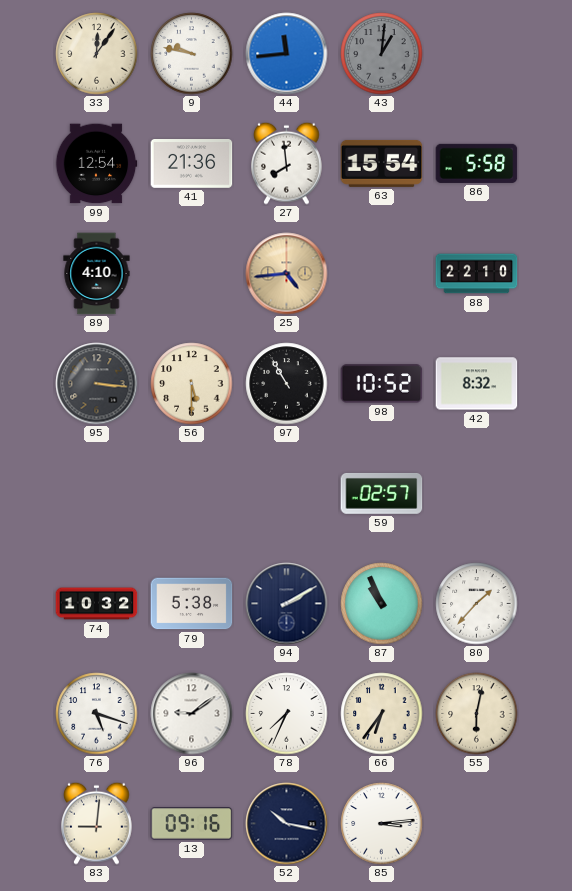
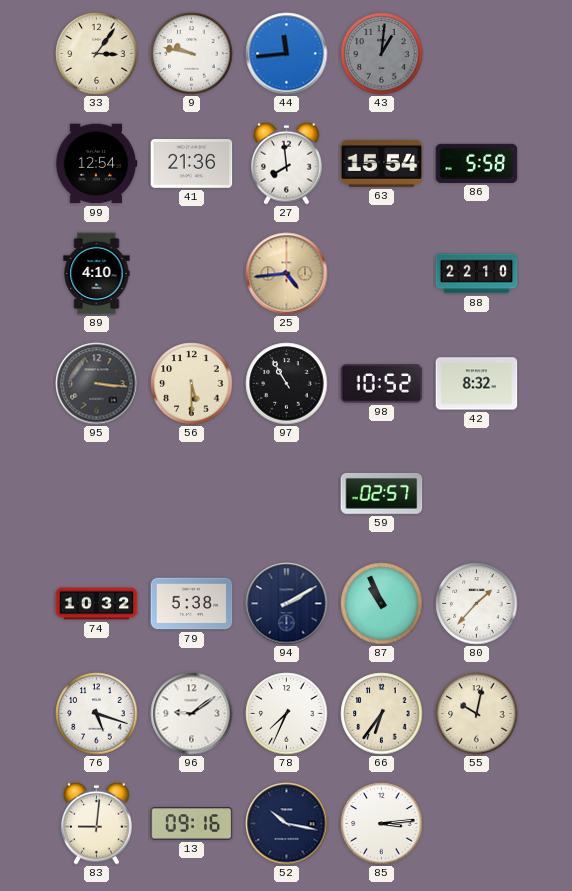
33: 12:06 -> 3:06
55: 6:02 -> 10:02
